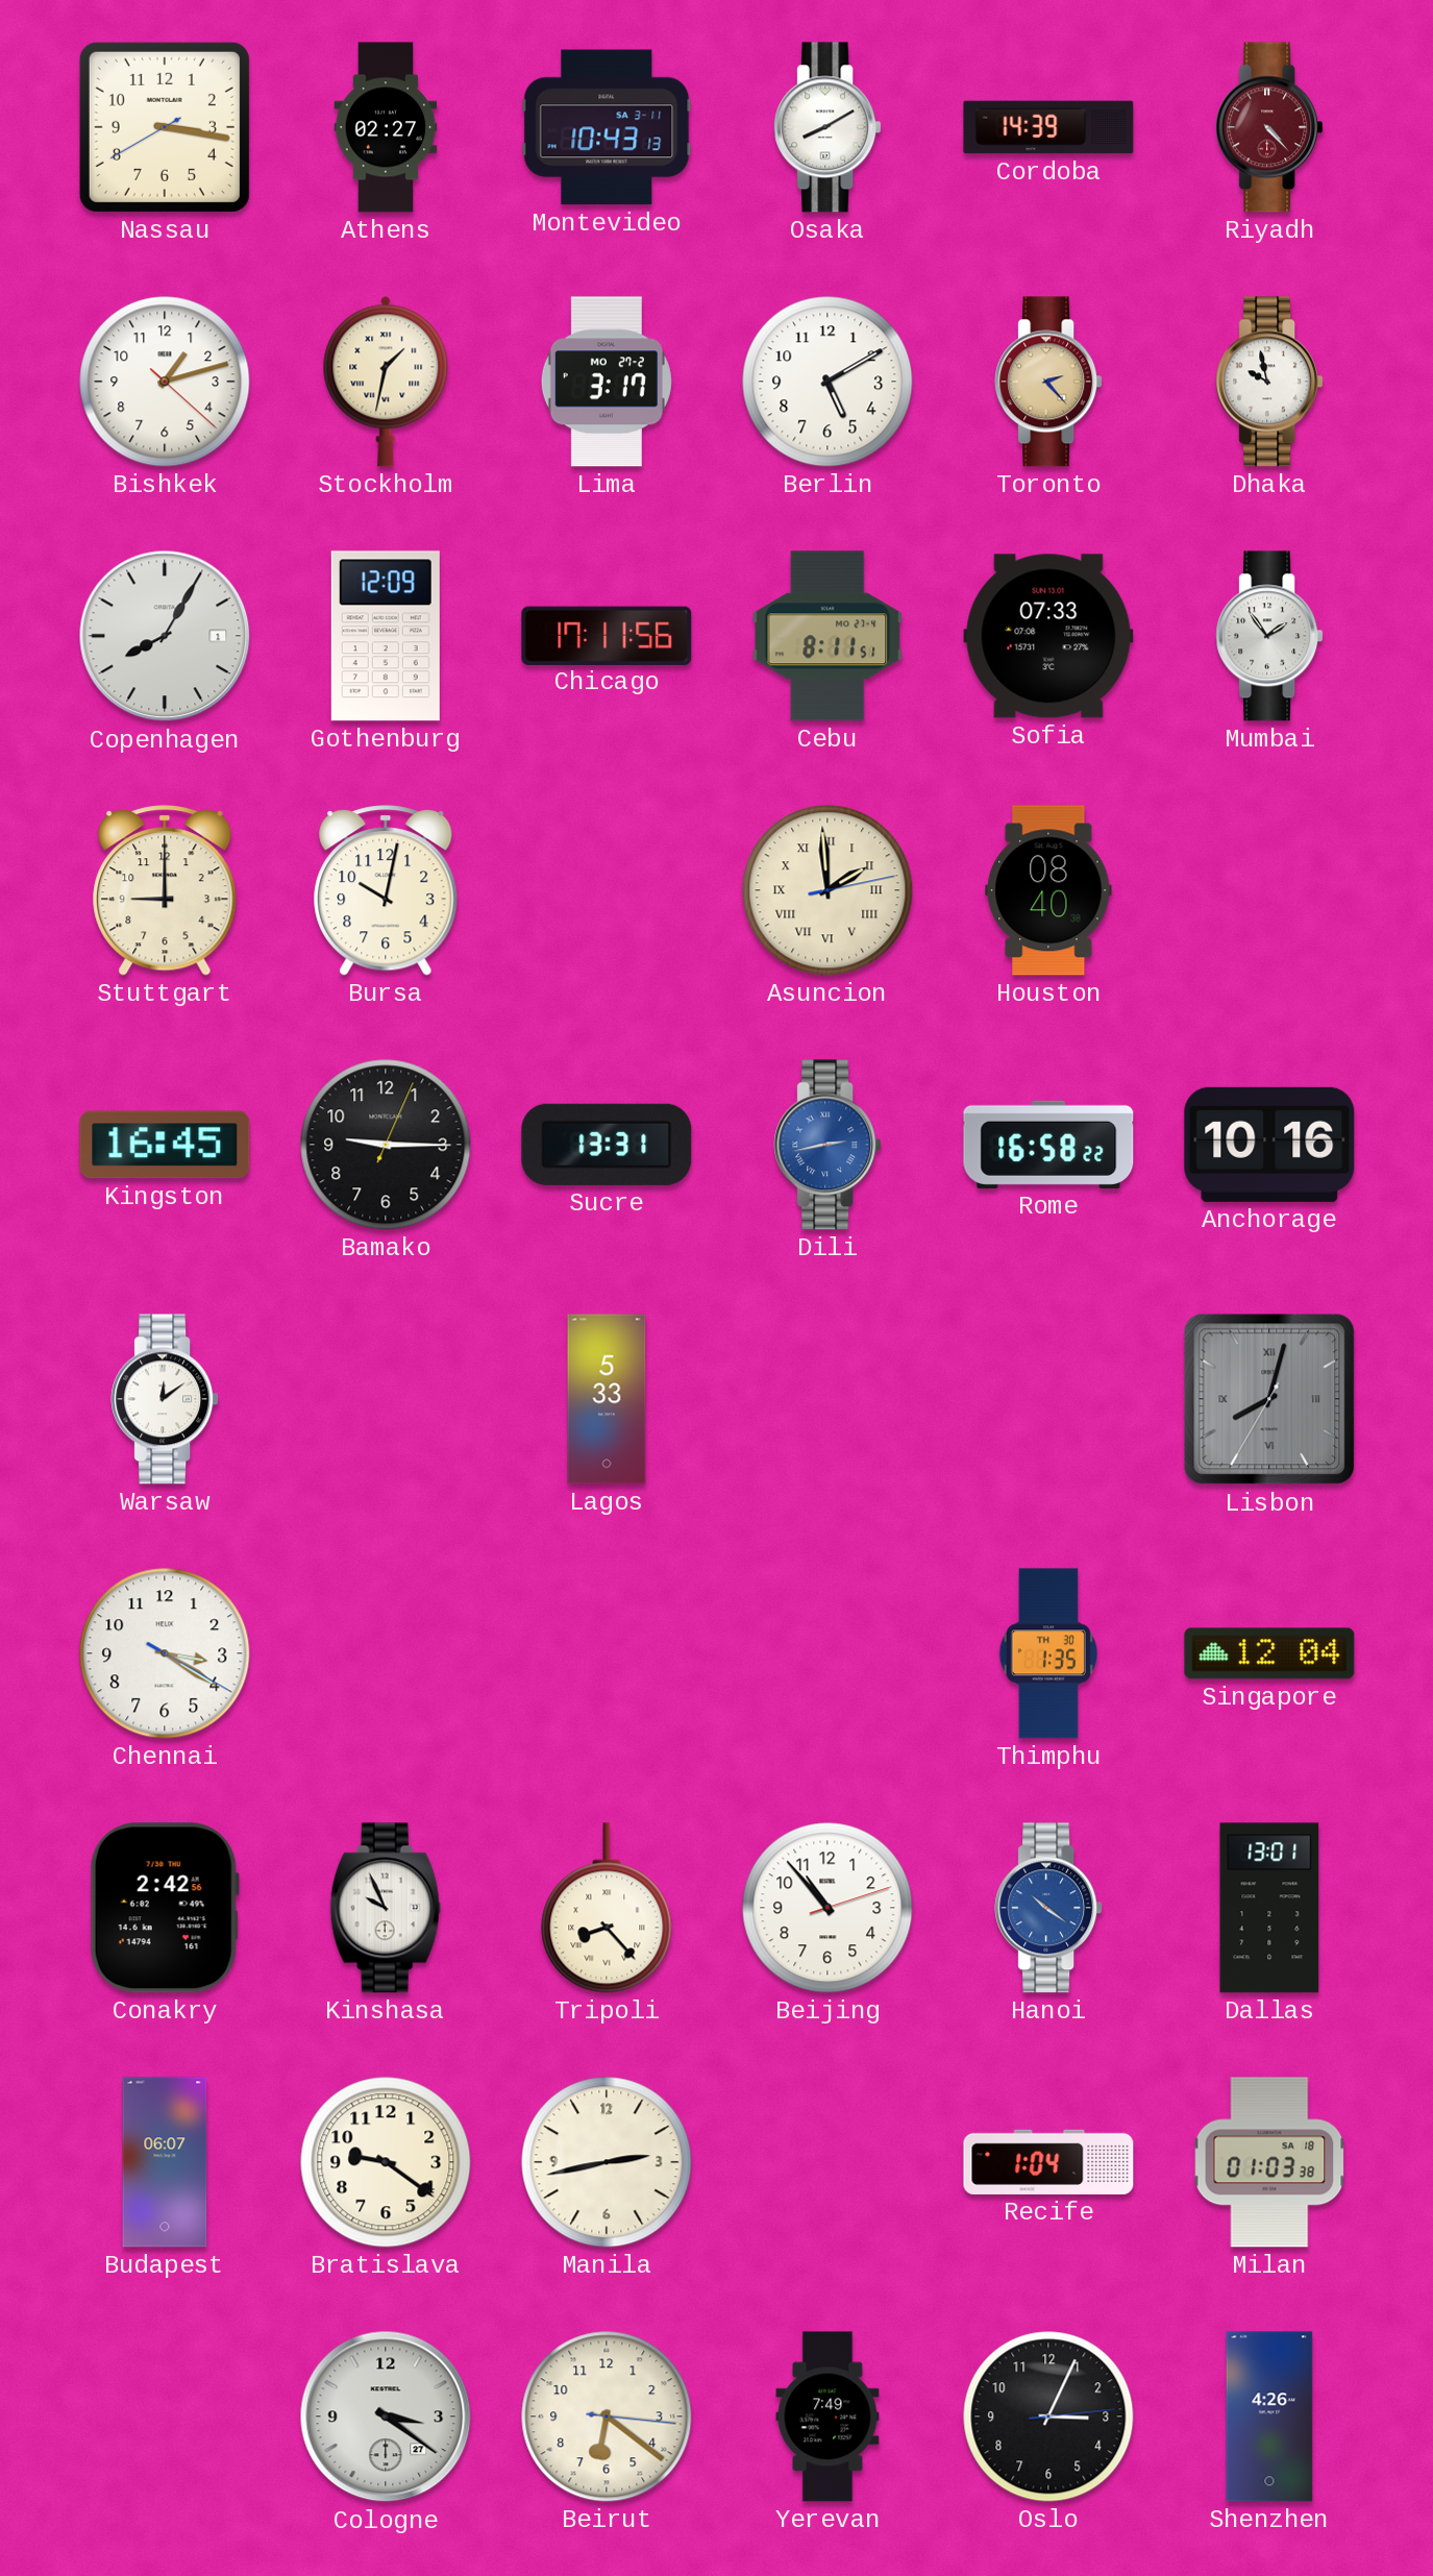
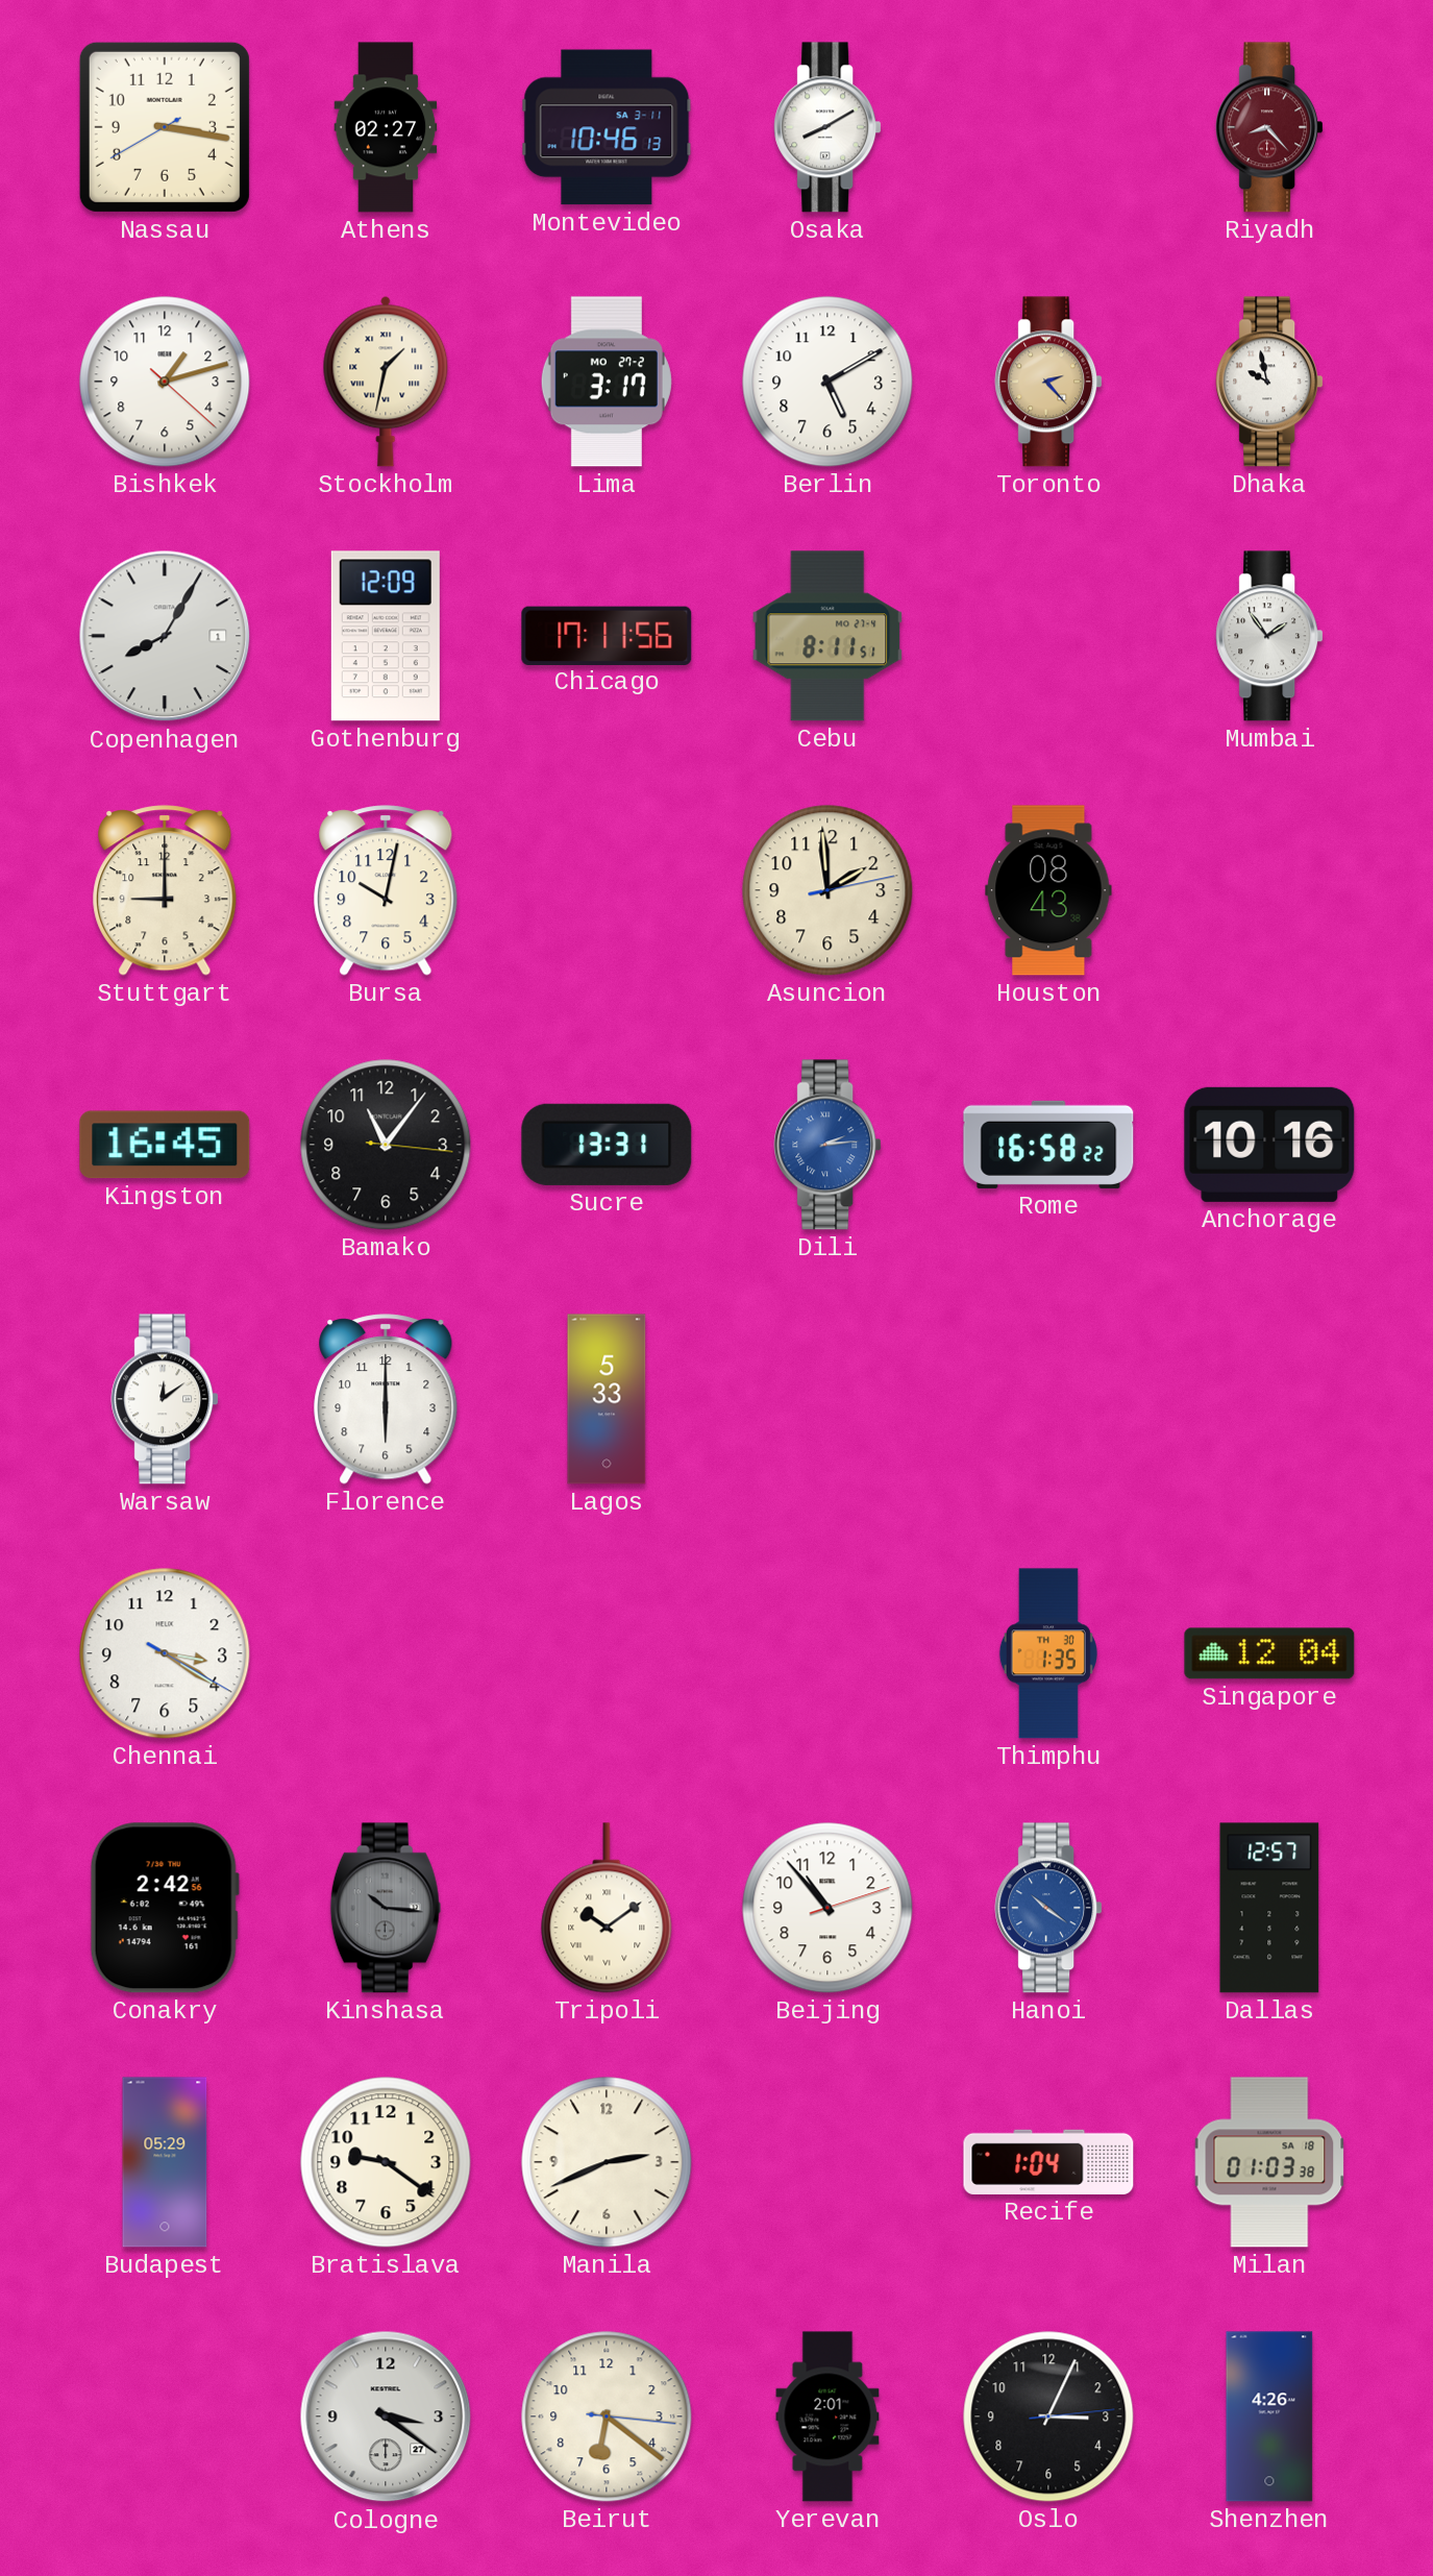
Montevideo: 10:43 -> 10:46
Cordoba: 14:39 -> none
Riyadh: 4:23 -> 8:23
Sofia: 07:33 -> none
Asuncion numerals: Roman -> Arabic
Houston: 08:40 -> 08:43
Bamako: 9:15 -> 11:06
Dili: 2:43 -> 2:14
Florence: none -> 6:00
Lisbon: 8:02 -> none
Kinshasa: 9:56 -> 10:16
Kinshasa dial: white -> grey
Tripoli: 8:23 -> 10:09
Dallas: 13:01 -> 12:57
Budapest: 06:07 -> 05:29
Manila: 2:43 -> 2:41
Yerevan: 7:49 -> 2:01
